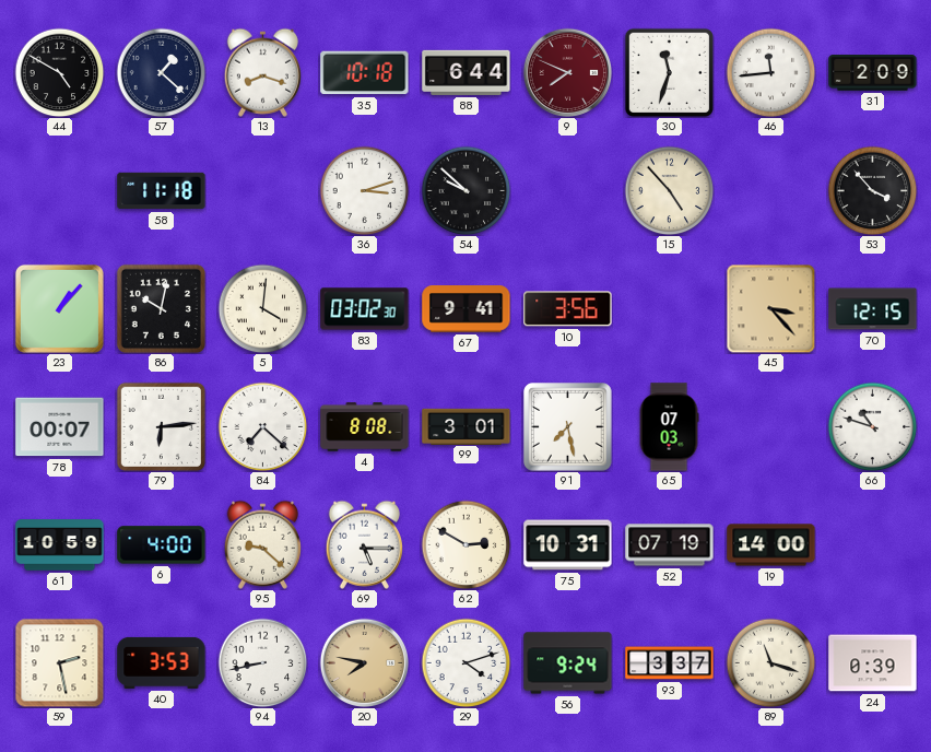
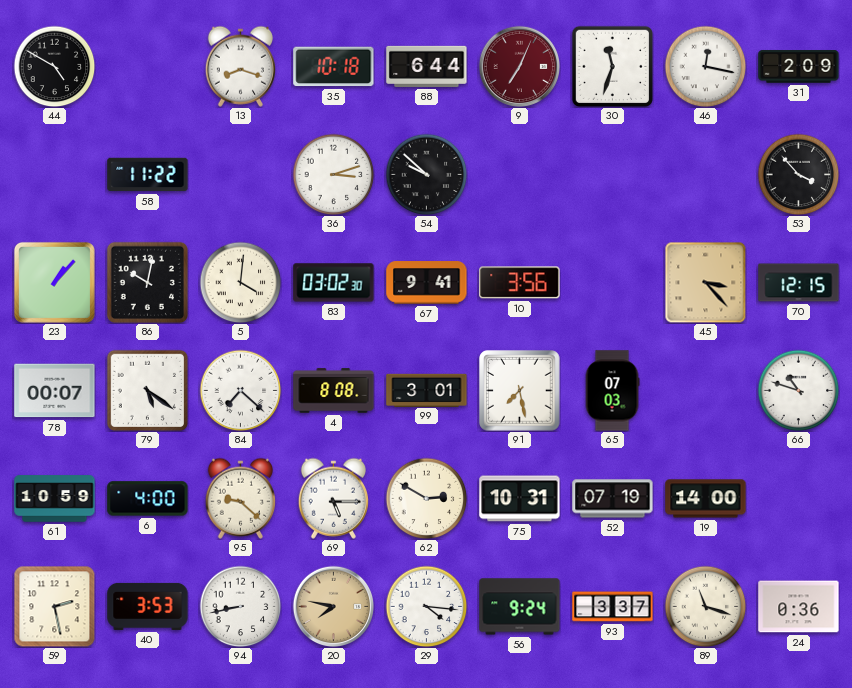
57: 1:22 -> none
9: 7:49 -> 7:04
46: 11:44 -> 12:17
58: 11:18 -> 11:22
15: 4:53 -> none
79: 6:14 -> 5:21
29: 4:12 -> 4:16
24: 0:39 -> 0:36
